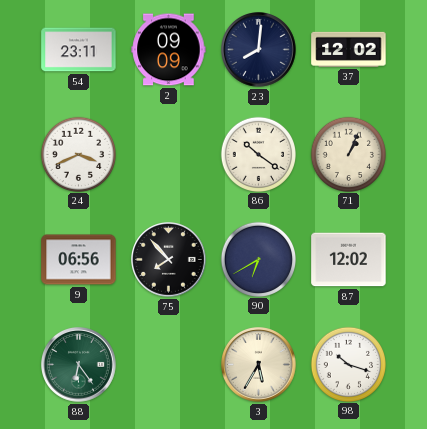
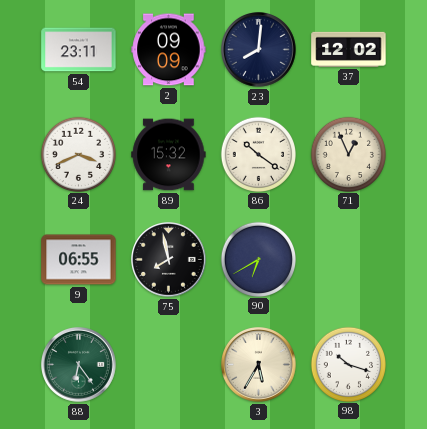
89: none -> 15:32
71: 1:04 -> 12:56
9: 06:56 -> 06:55
75: 7:53 -> 7:58
87: 12:02 -> none
